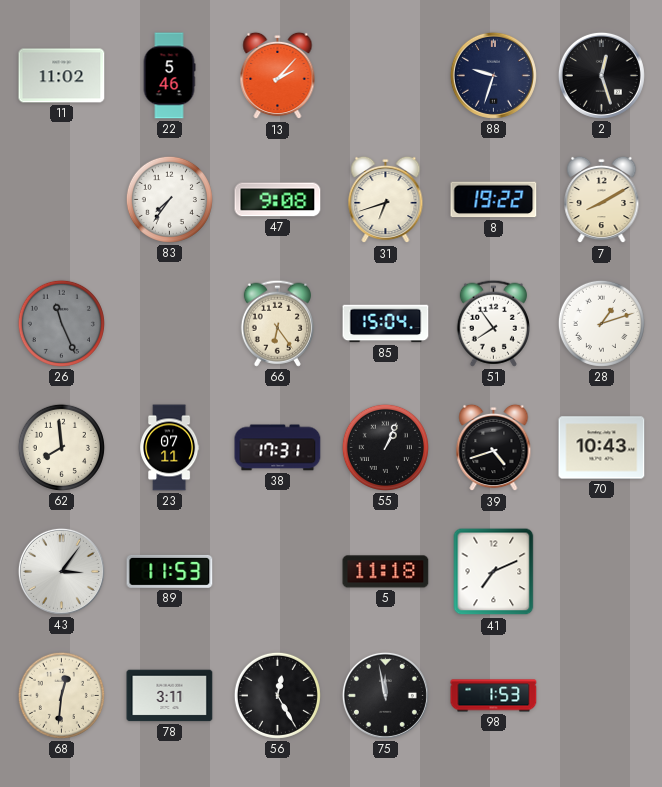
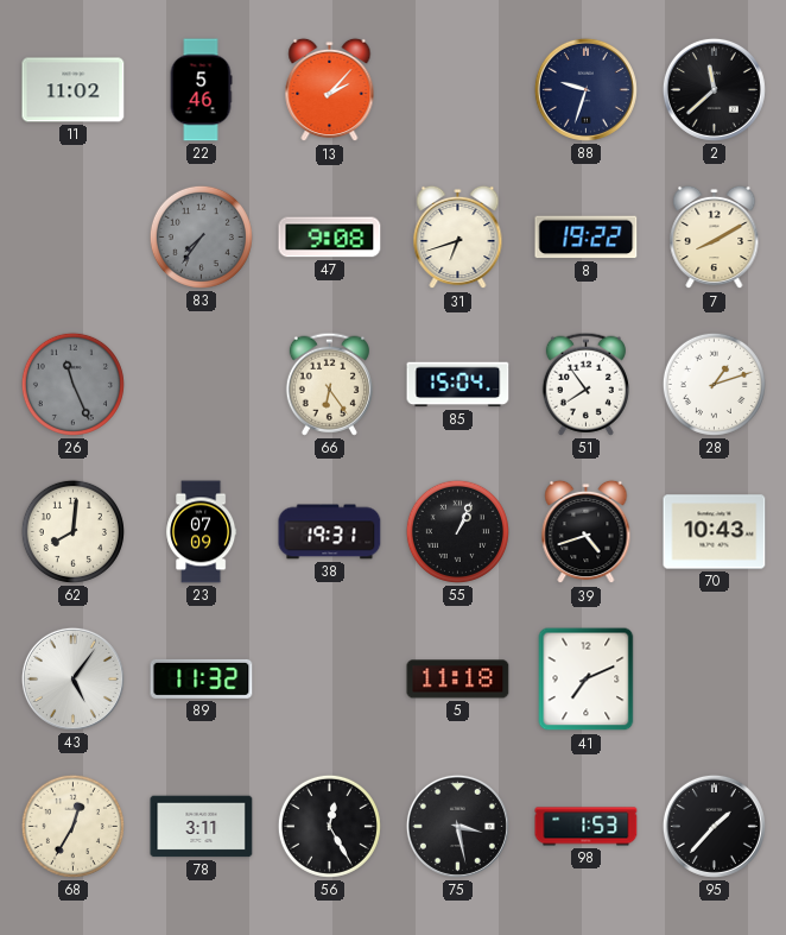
2: 12:27 -> 11:38
83 dial: white -> grey
62: 7:59 -> 8:01
23: 07:11 -> 07:09
38: 17:31 -> 19:31
43: 3:06 -> 5:06
89: 11:53 -> 11:32
68: 12:31 -> 12:35
75: 11:58 -> 3:28
95: none -> 1:37
